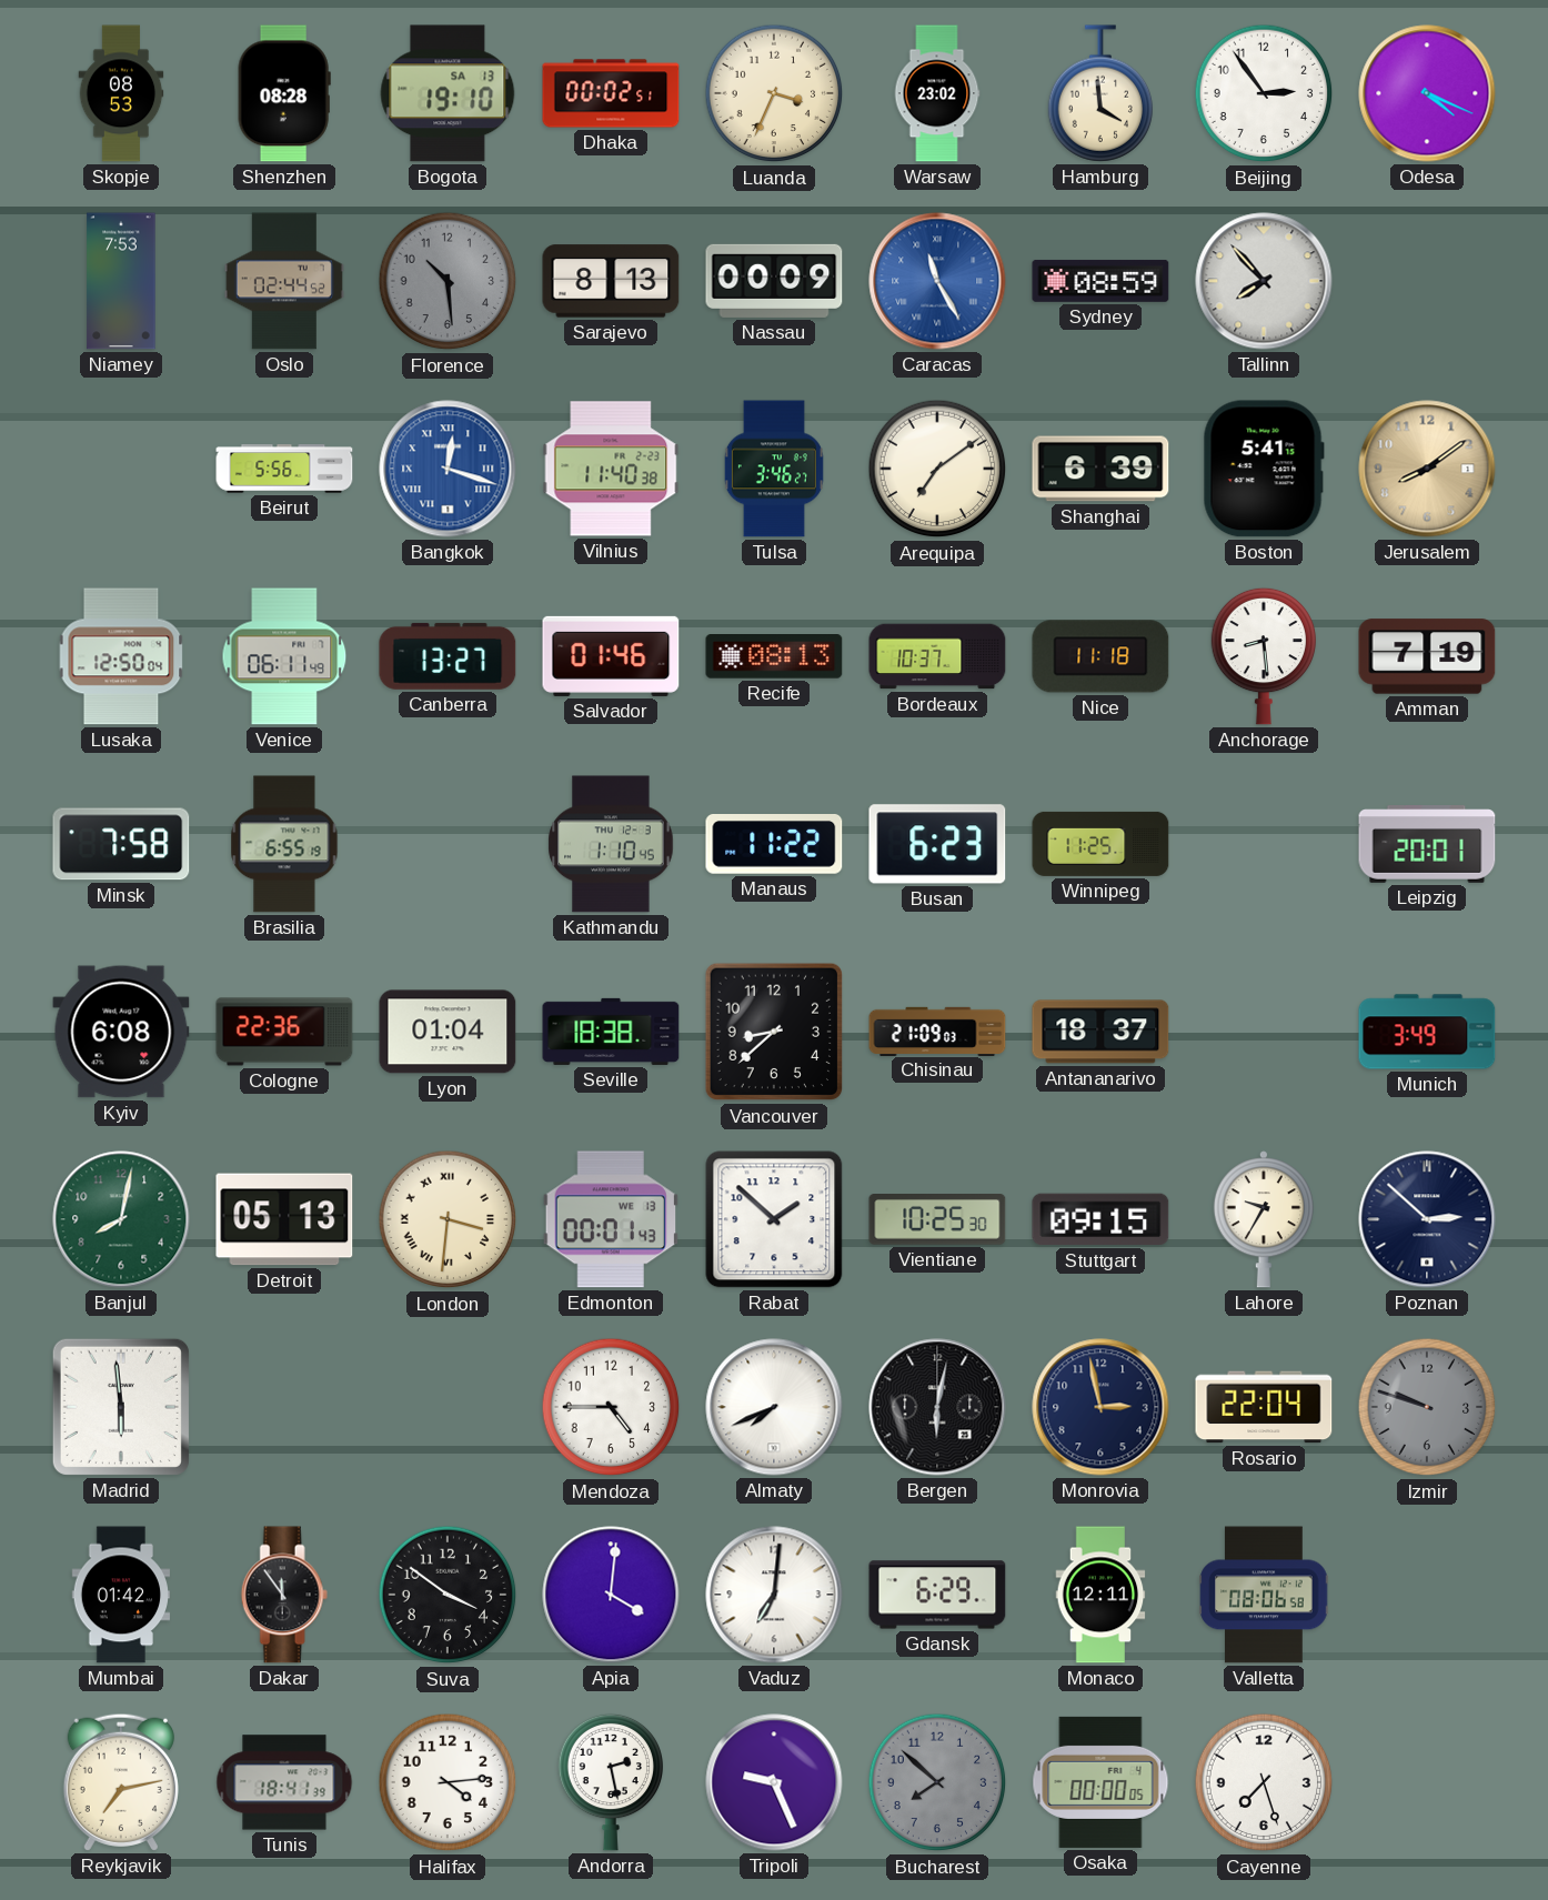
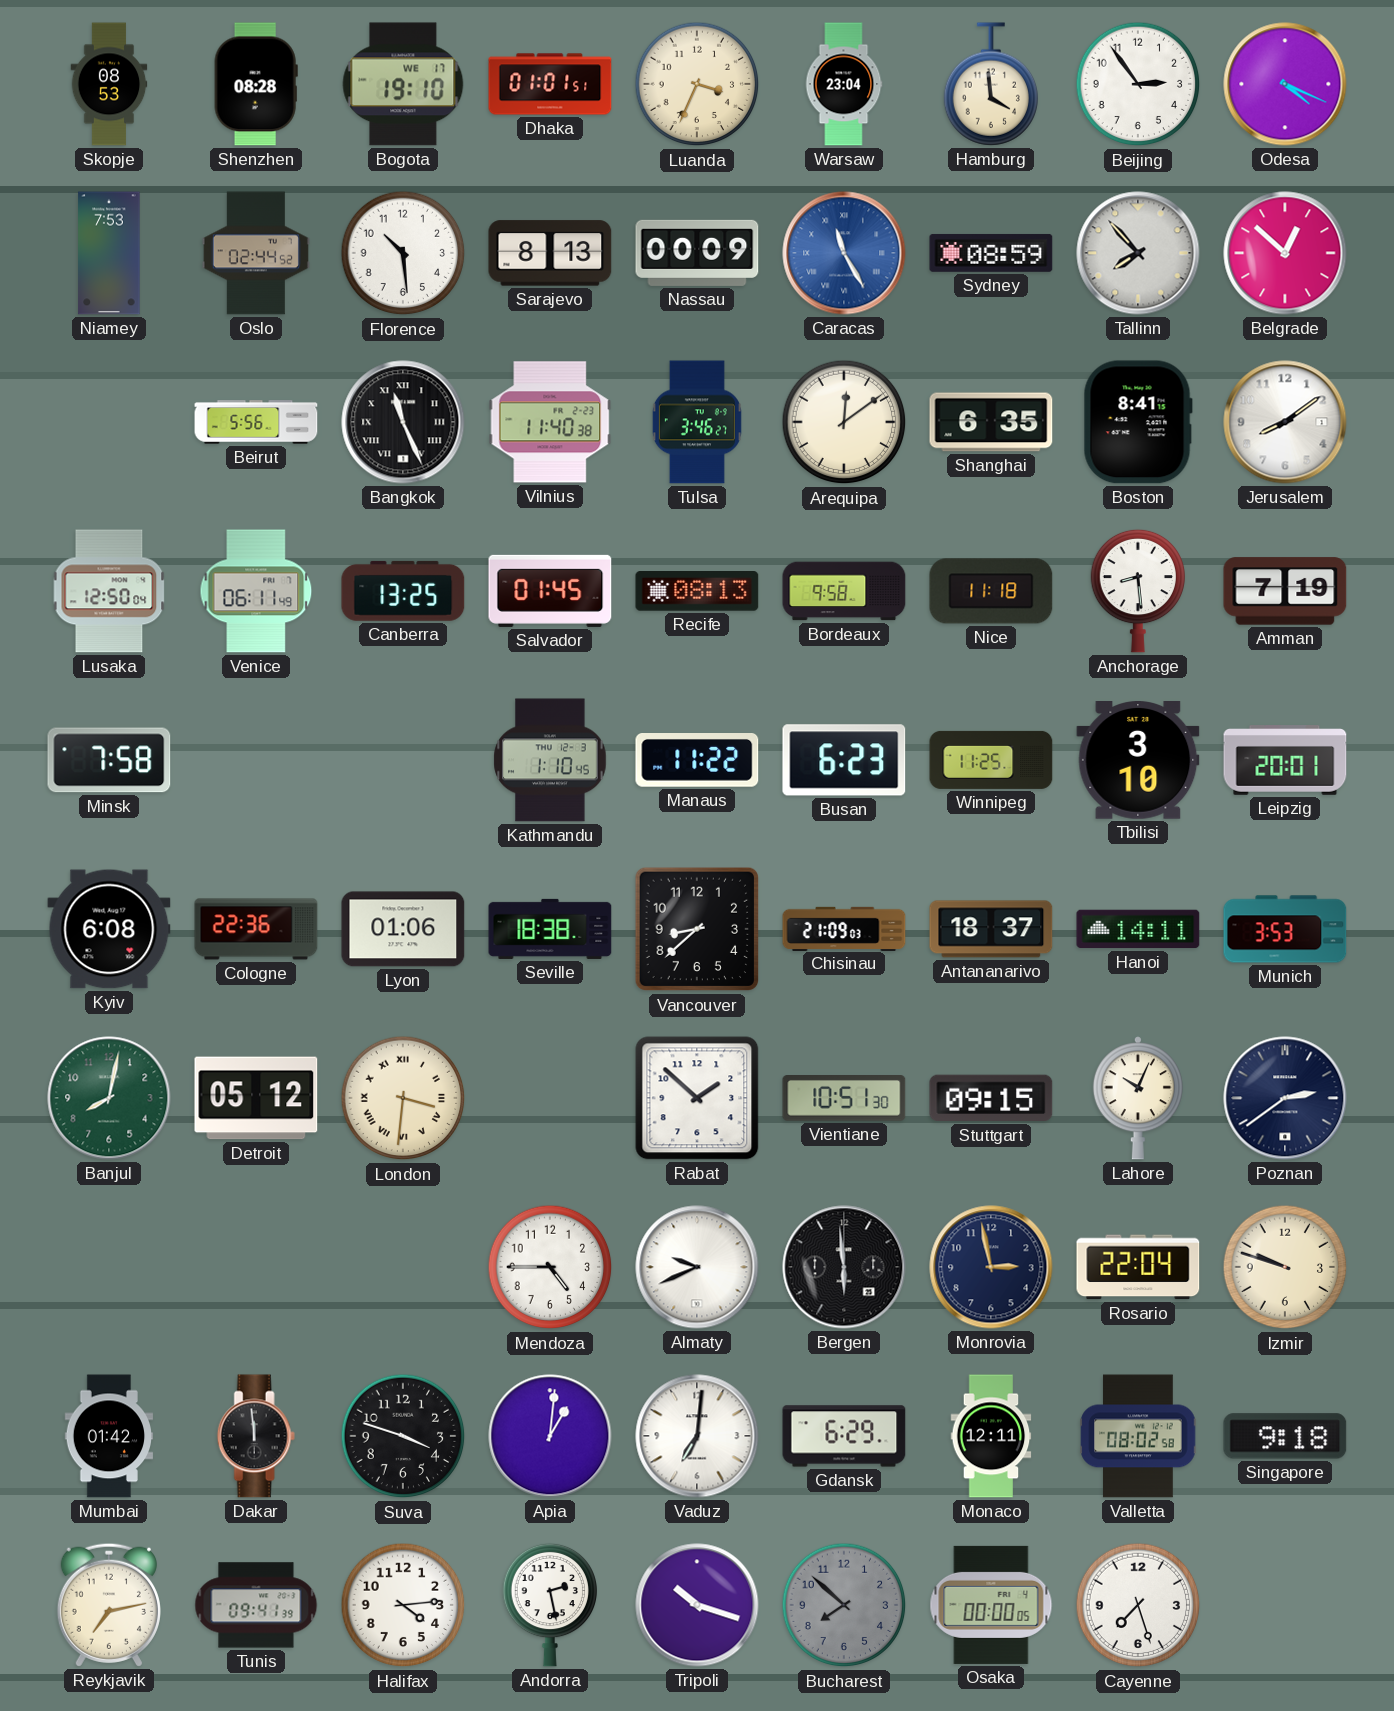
Bogota date: SA 13 -> WE 17
Dhaka: 00:02 -> 01:01
Warsaw: 23:02 -> 23:04
Florence dial: grey -> white
Belgrade: none -> 12:52
Bangkok: 12:18 -> 11:26
Bangkok dial: blue -> black
Arequipa: 7:09 -> 12:09
Shanghai: 6:39 -> 6:35
Boston: 5:41 -> 8:41
Jerusalem dial: champagne -> white
Canberra: 13:27 -> 13:25
Salvador: 01:46 -> 01:45
Bordeaux: 10:37 -> 9:58
Brasilia: 6:55 -> none
Tbilisi: none -> 3:10
Lyon: 01:04 -> 01:06
Hanoi: none -> 14:11
Munich: 3:49 -> 3:53
Detroit: 05:13 -> 05:12
Edmonton: 00:01 -> none
Vientiane: 10:25 -> 10:51
Lahore: 9:35 -> 10:04
Poznan: 2:52 -> 2:39
Madrid: 5:59 -> none
Almaty: 7:41 -> 9:41
Bergen: 6:02 -> 5:59
Izmir dial: grey -> cream
Dakar: 11:54 -> 11:59
Suva: 3:51 -> 3:48
Apia: 4:01 -> 1:01
Valletta: 08:06 -> 08:02
Singapore: none -> 9:18
Tunis: 18:41 -> 09:41
Tripoli: 9:26 -> 10:18
